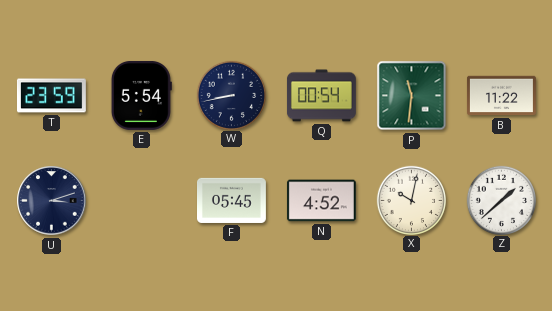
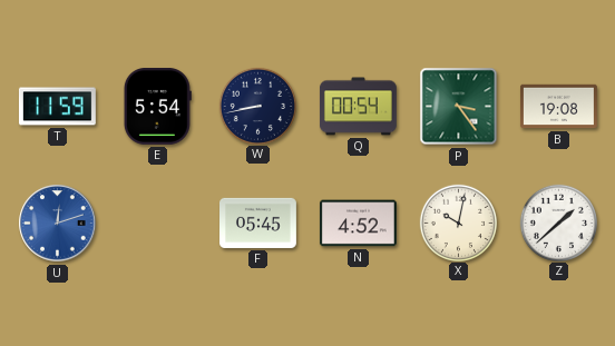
T: 23:59 -> 11:59
P: 11:31 -> 3:24
B: 11:22 -> 19:08
U: 3:12 -> 12:12
U dial: navy -> blue
